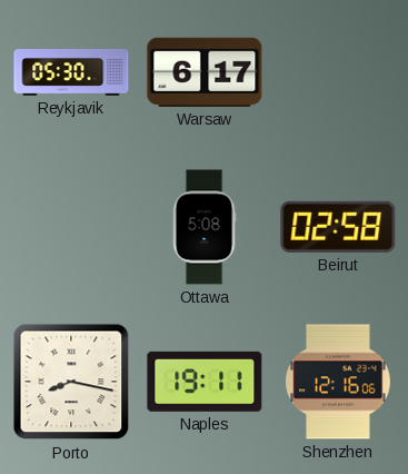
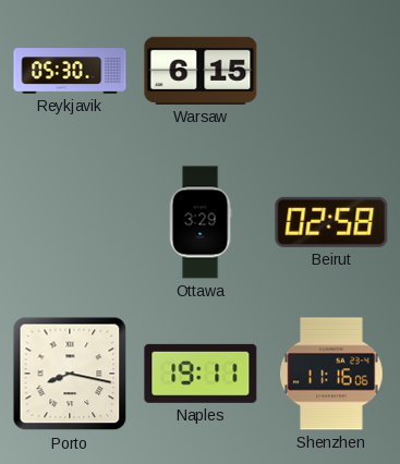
Warsaw: 6:17 -> 6:15
Ottawa: 5:08 -> 3:29
Shenzhen: 12:16 -> 11:16
